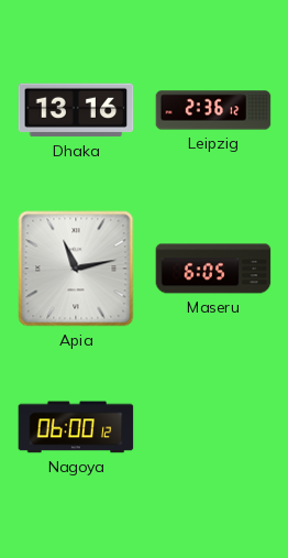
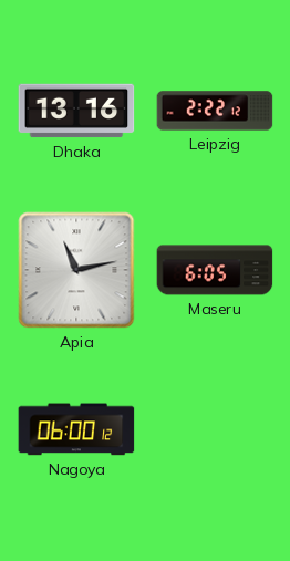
Leipzig: 2:36 -> 2:22
